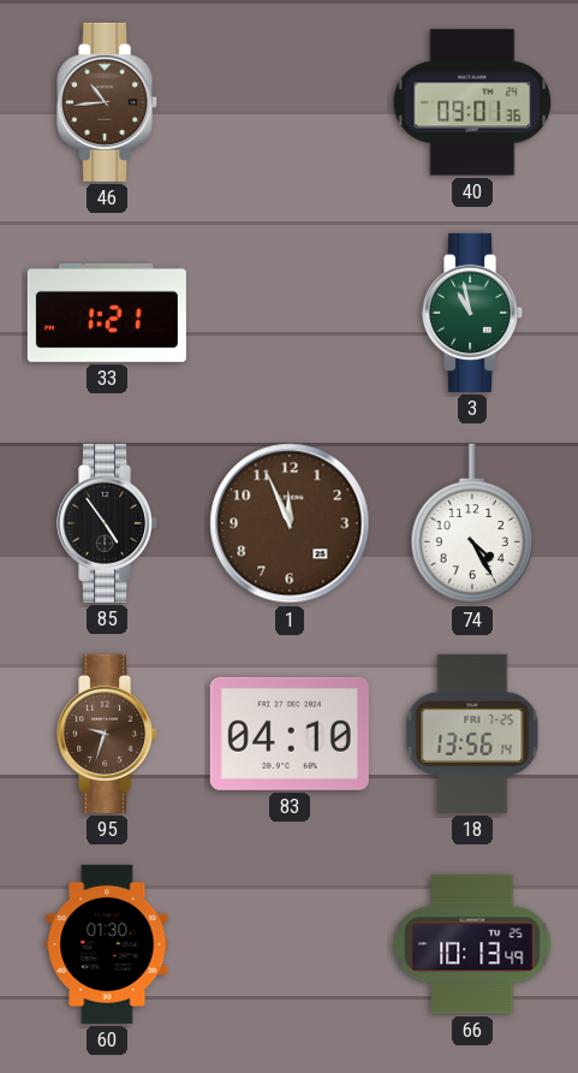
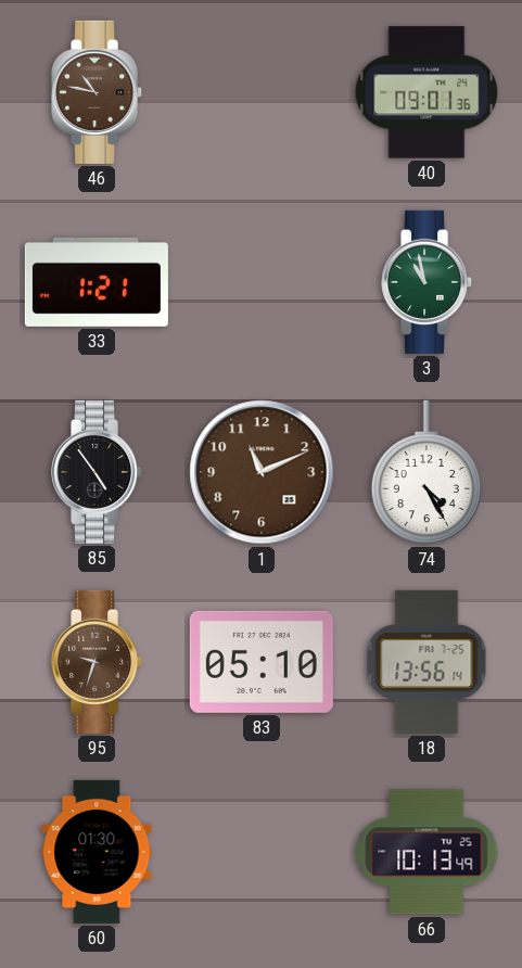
46: 10:44 -> 10:47
1: 11:56 -> 11:11
83: 04:10 -> 05:10
